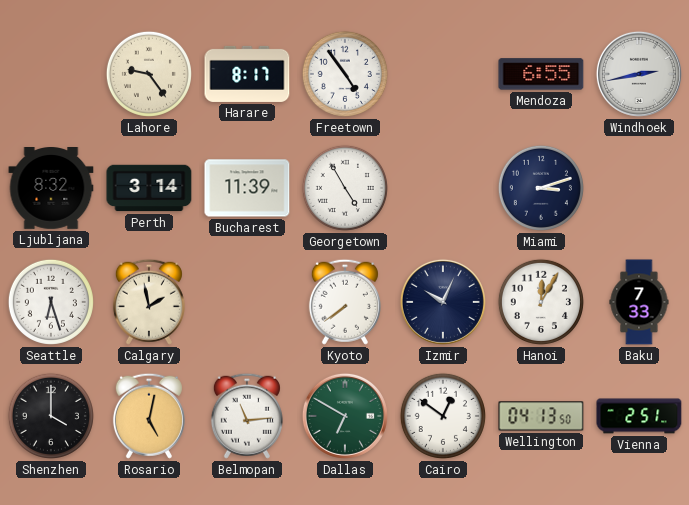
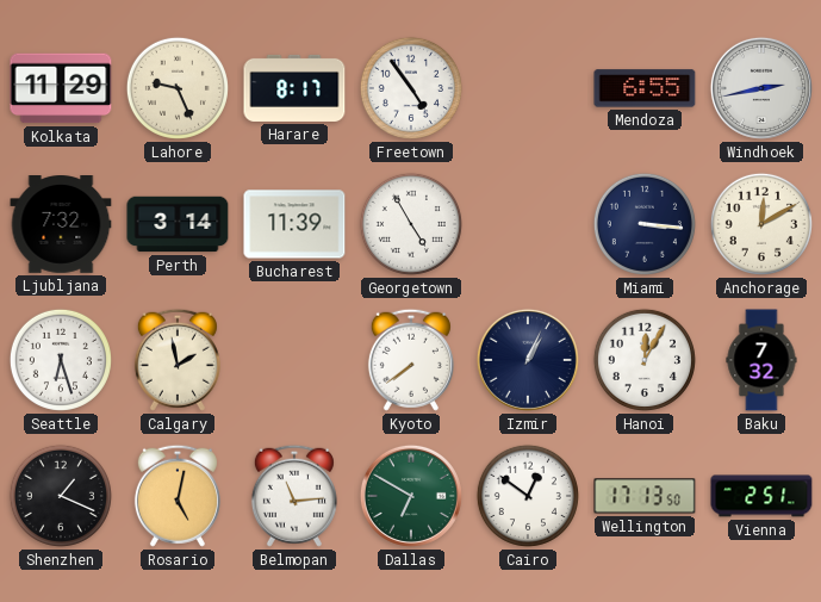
Kolkata: none -> 11:29
Lahore: 9:24 -> 9:26
Ljubljana: 8:32 -> 7:32
Miami: 3:12 -> 3:16
Anchorage: none -> 12:10
Izmir: 10:04 -> 1:04
Baku: 7:33 -> 7:32
Shenzhen: 4:00 -> 1:19
Wellington: 04:13 -> 17:13
